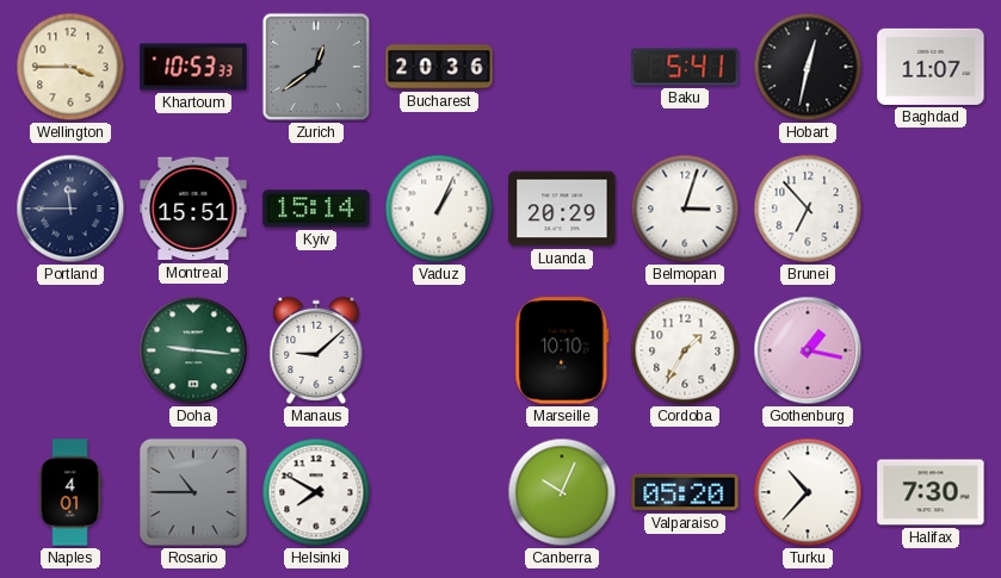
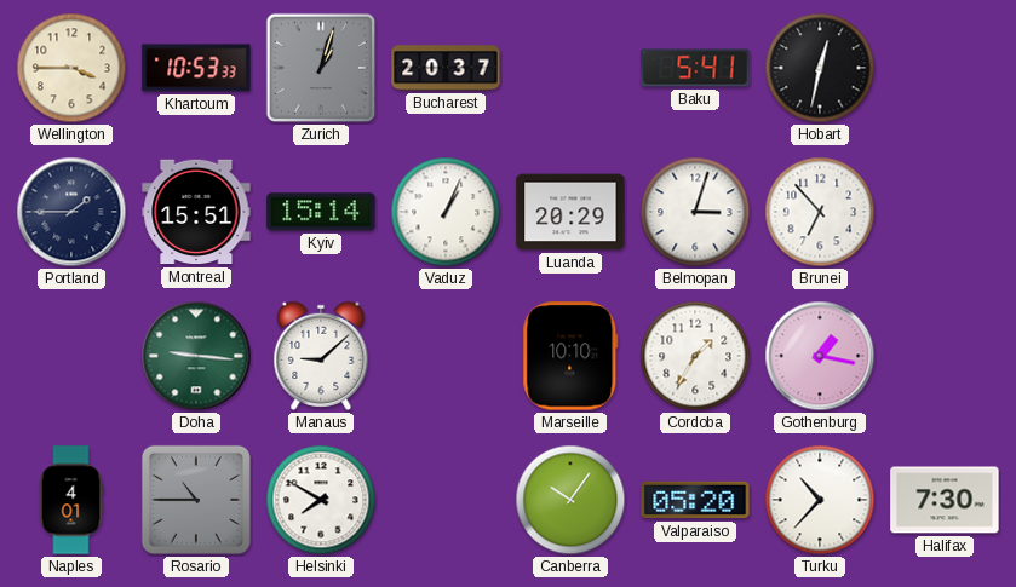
Zurich: 12:39 -> 1:03
Bucharest: 20:36 -> 20:37
Baghdad: 11:07 -> none
Portland: 11:45 -> 1:45
Canberra: 10:04 -> 10:06
